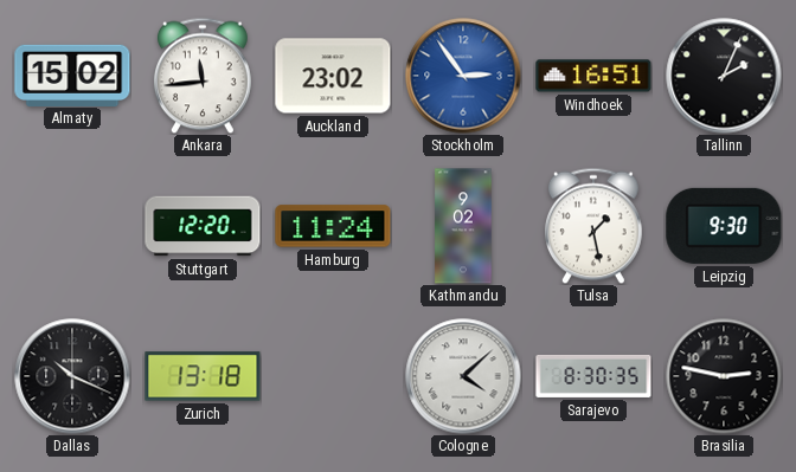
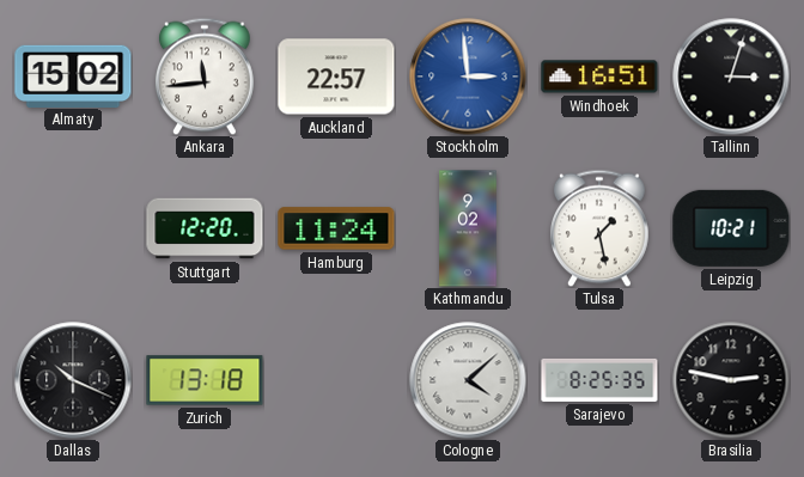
Auckland: 23:02 -> 22:57
Stockholm: 2:54 -> 2:59
Tallinn: 2:04 -> 3:03
Leipzig: 9:30 -> 10:21
Sarajevo: 8:30 -> 8:25
